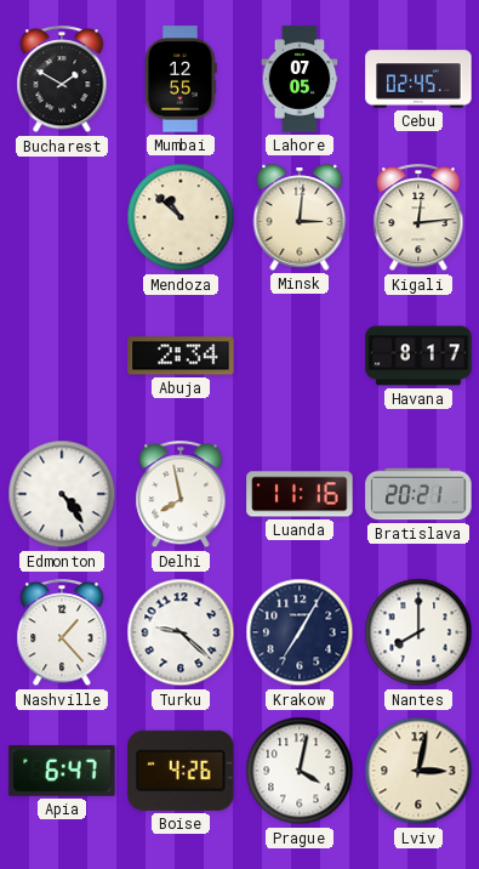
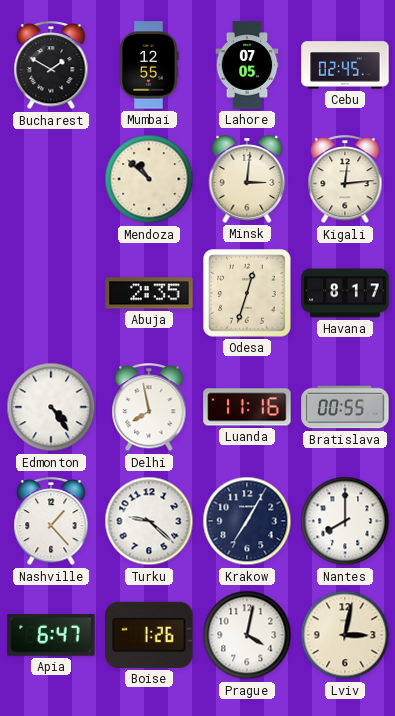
Abuja: 2:34 -> 2:35
Odesa: none -> 12:33
Bratislava: 20:21 -> 00:55
Boise: 4:26 -> 1:26
